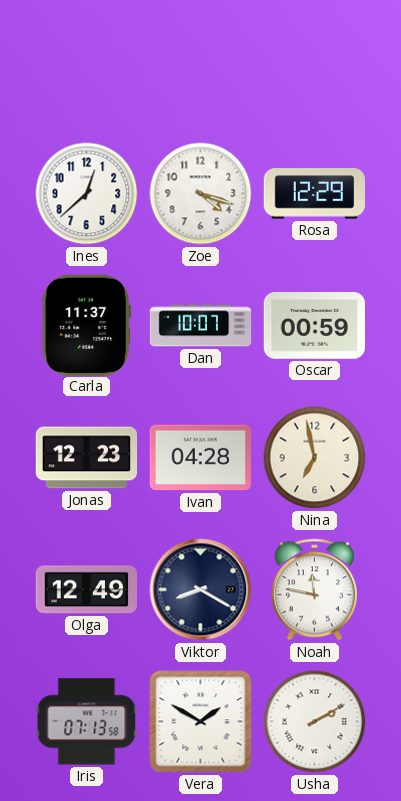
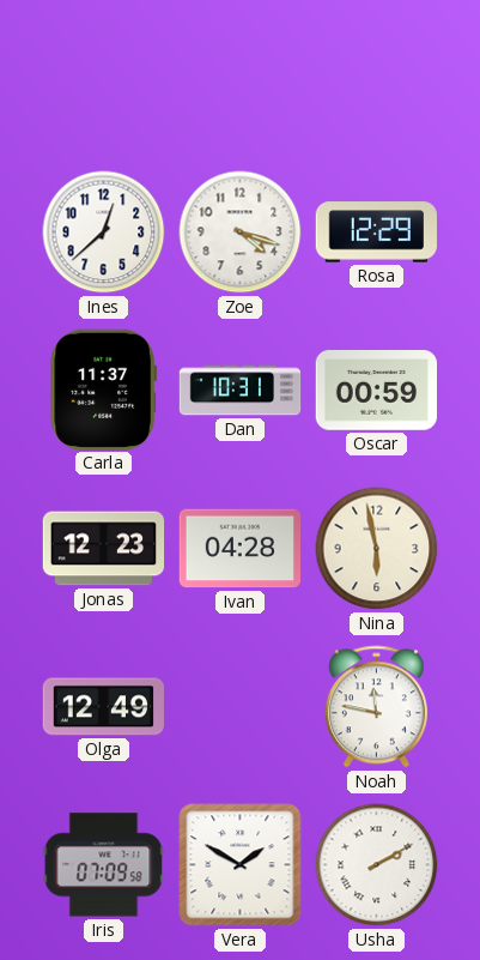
Dan: 10:07 -> 10:31
Nina: 6:58 -> 5:58
Viktor: 8:20 -> none
Iris: 07:13 -> 07:09
